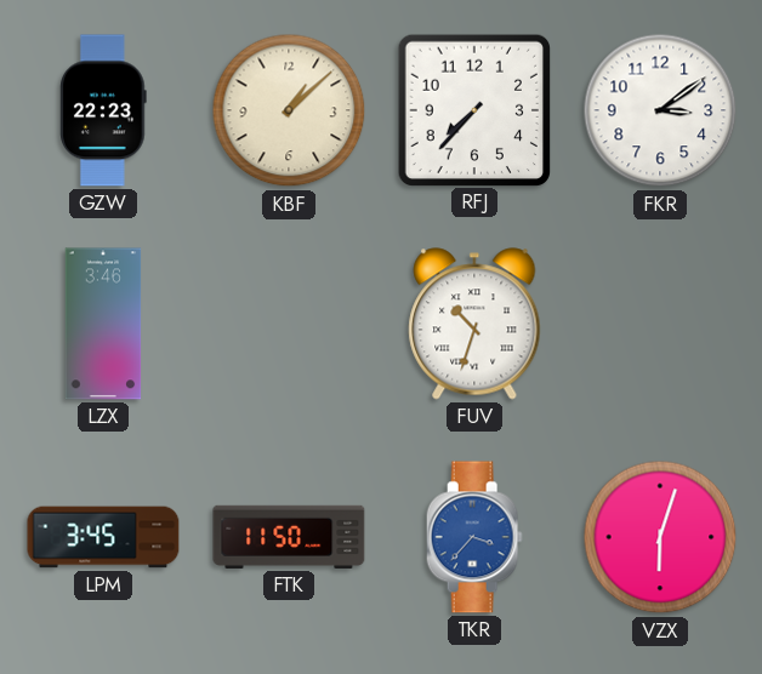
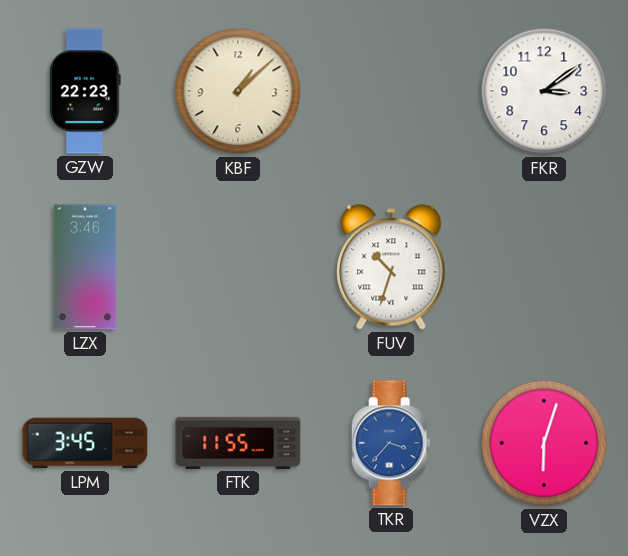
RFJ: 7:37 -> none
FTK: 11:50 -> 11:55
